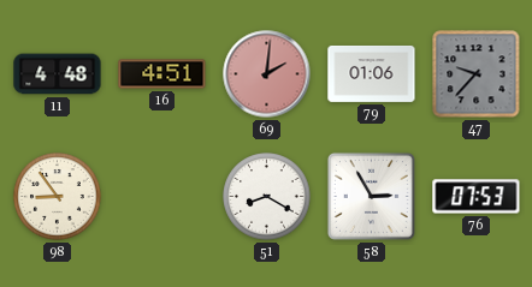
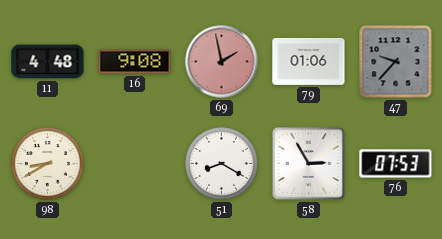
16: 4:51 -> 9:08
69: 2:01 -> 1:58
98: 8:54 -> 8:40
